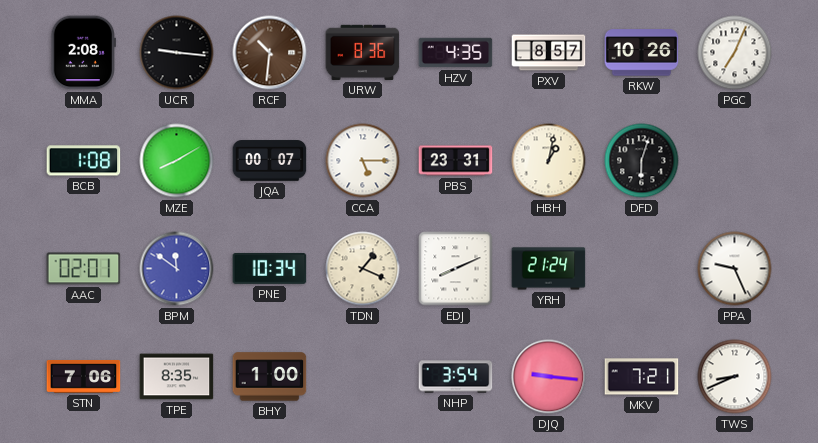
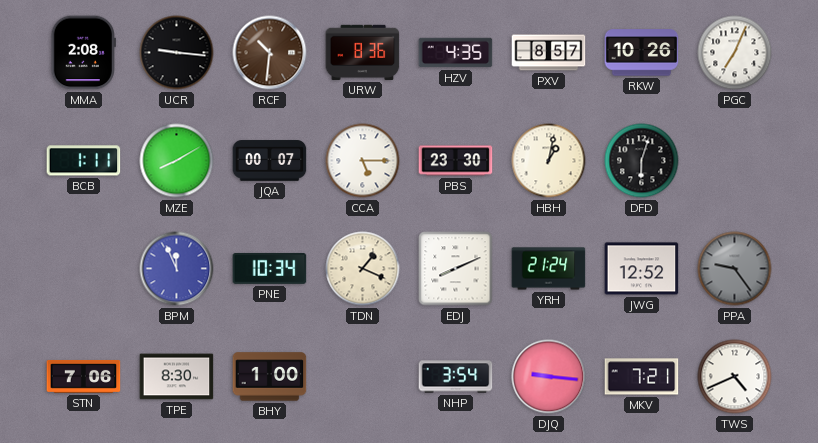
BCB: 1:08 -> 1:11
PBS: 23:31 -> 23:30
AAC: 02:01 -> none
BPM: 11:51 -> 11:56
JWG: none -> 12:52
PPA: 9:26 -> 9:24
PPA dial: white -> grey
TPE: 8:35 -> 8:30
TWS: 8:41 -> 4:41
